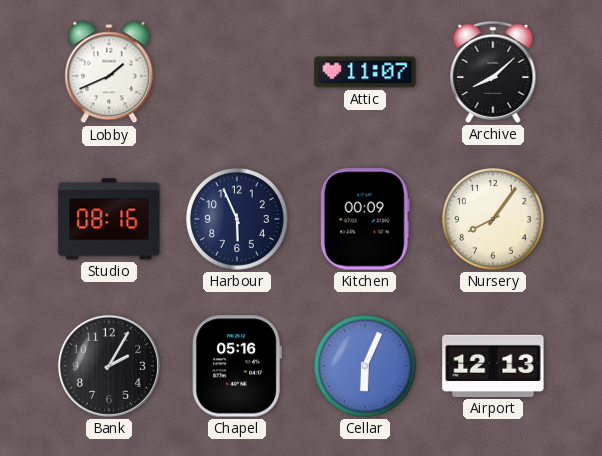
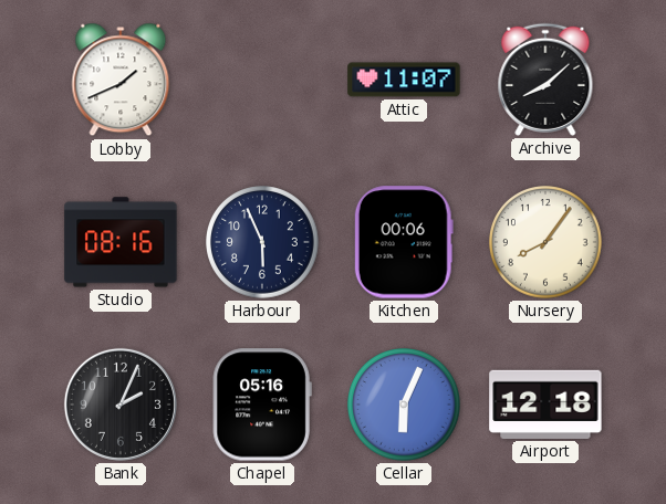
Kitchen: 00:09 -> 00:06
Bank: 2:05 -> 2:04
Airport: 12:13 -> 12:18
